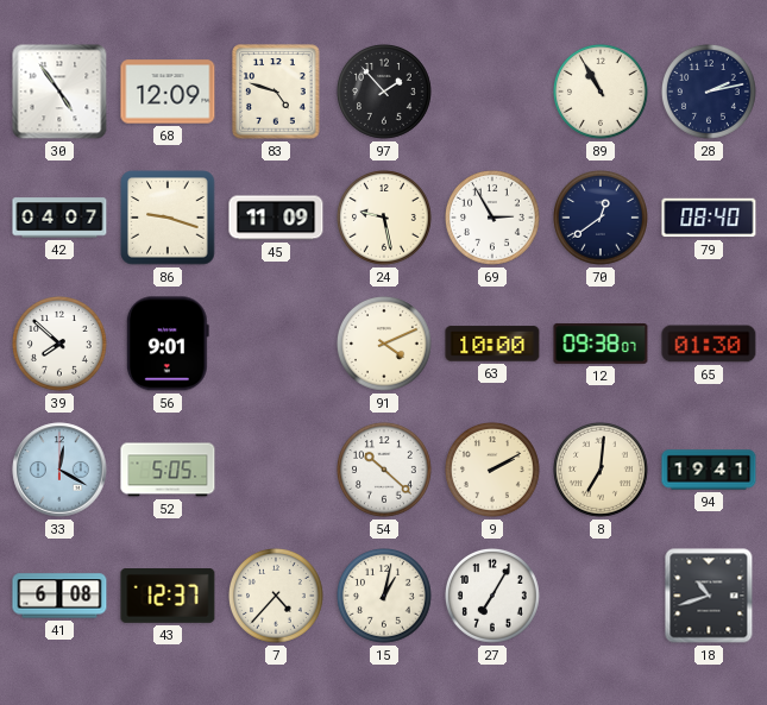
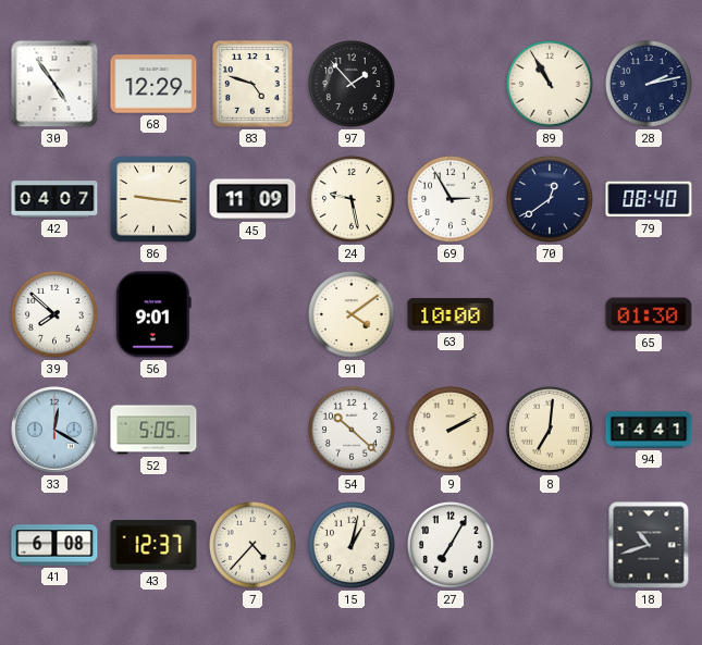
68: 12:09 -> 12:29
86: 9:18 -> 9:16
91: 4:11 -> 4:09
12: 09:38 -> none
94: 19:41 -> 14:41
